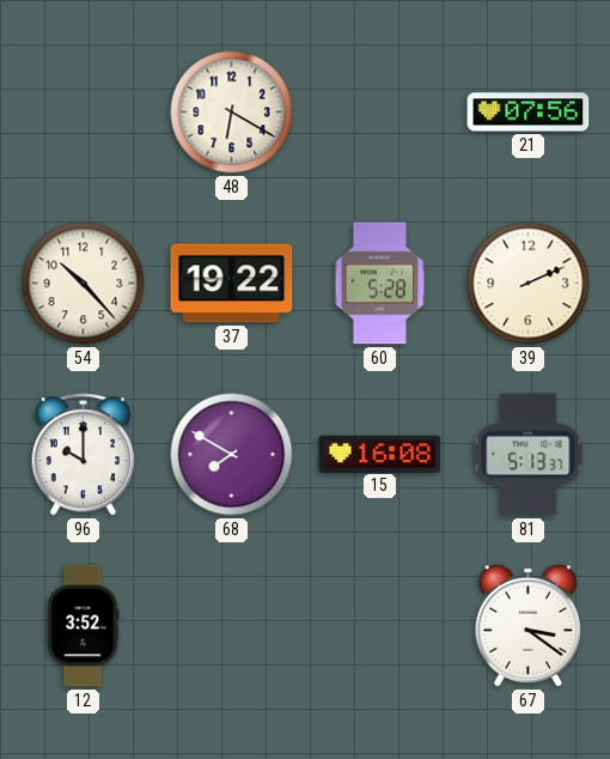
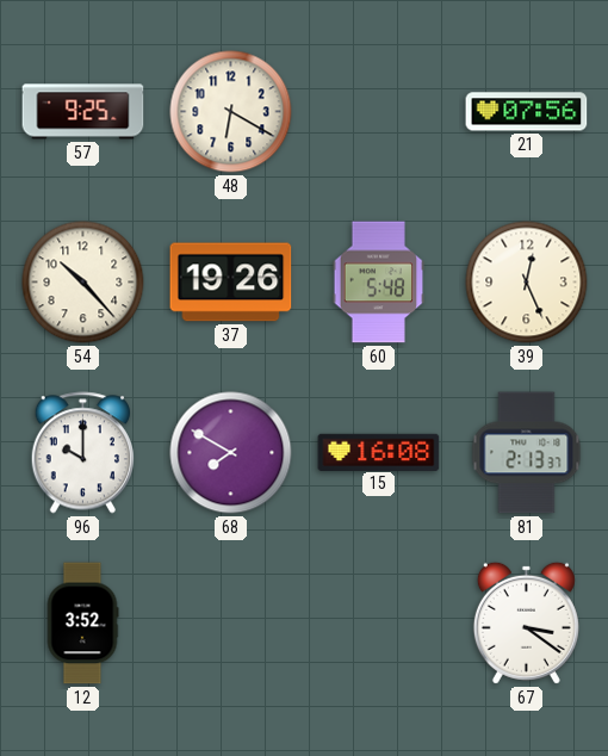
57: none -> 9:25
37: 19:22 -> 19:26
60: 5:28 -> 5:48
39: 2:11 -> 12:26
81: 5:13 -> 2:13
